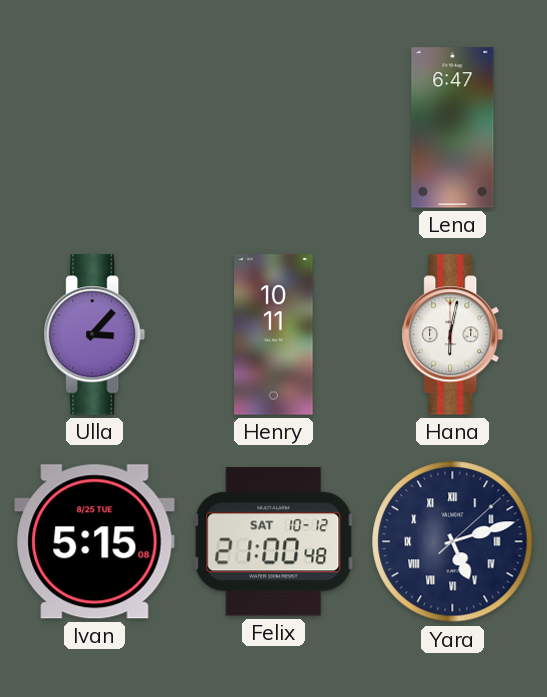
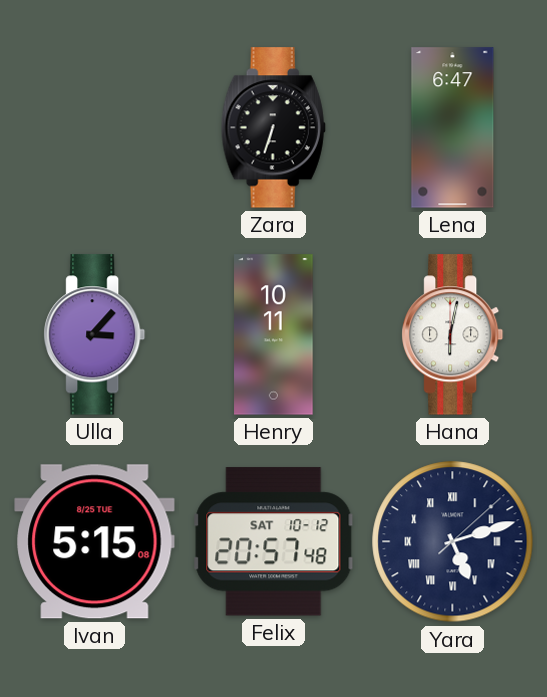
Zara: none -> 6:33
Felix: 21:00 -> 20:57
